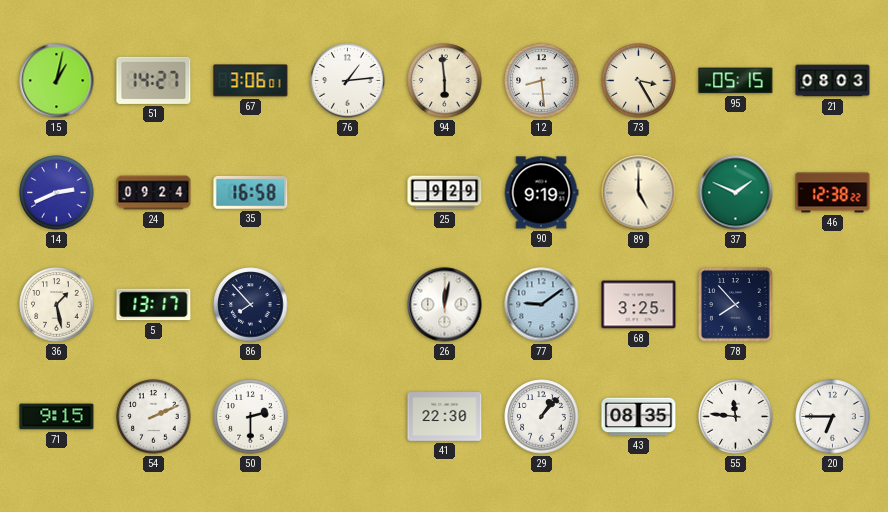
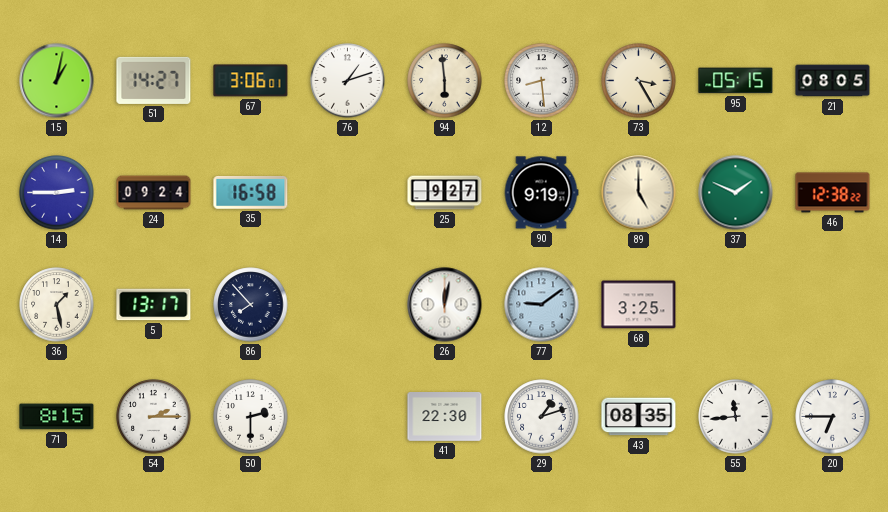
76: 1:14 -> 1:12
21: 08:03 -> 08:05
14: 2:41 -> 2:45
25: 9:29 -> 9:27
78: 7:53 -> none
71: 9:15 -> 8:15
54: 2:11 -> 2:15
29: 1:07 -> 1:12
55: 11:46 -> 11:44
